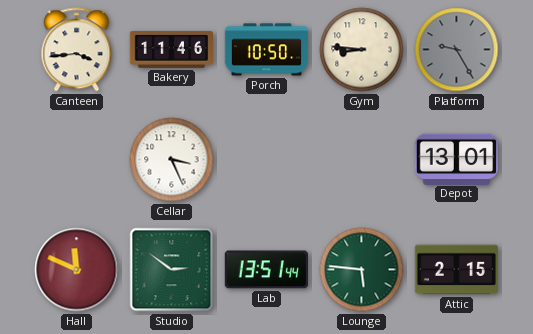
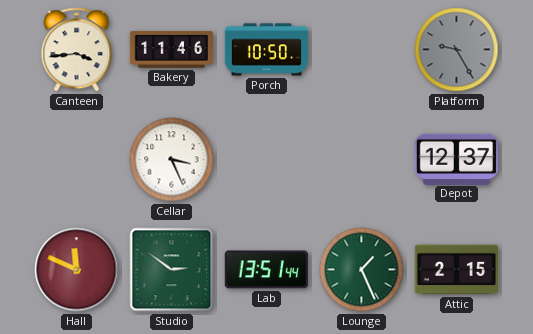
Gym: 8:46 -> none
Depot: 13:01 -> 12:37
Lounge: 5:46 -> 1:26
